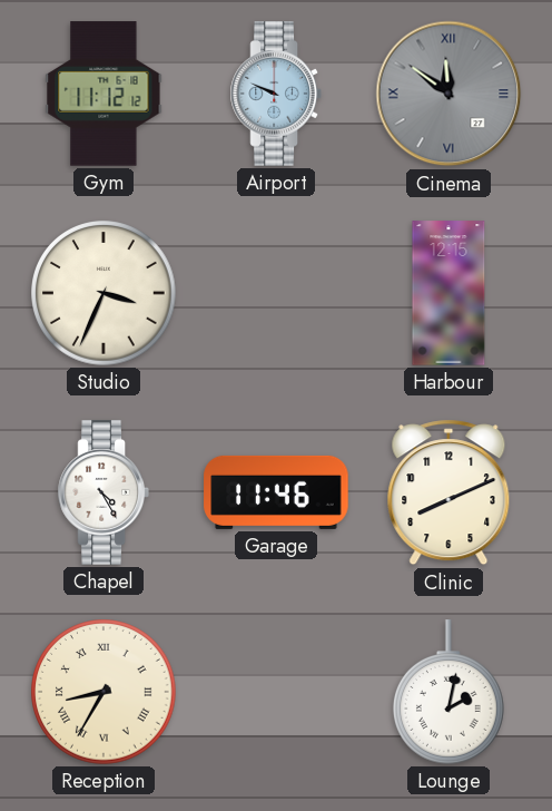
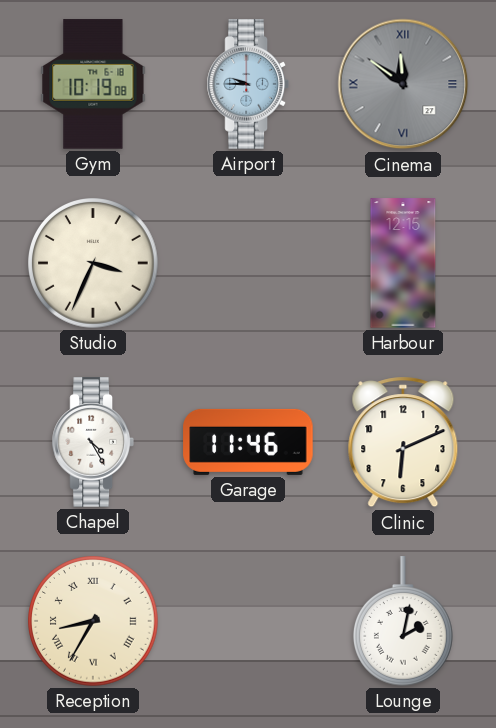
Gym: 11:12 -> 10:19
Airport: 9:49 -> 9:45
Clinic: 8:11 -> 6:11
